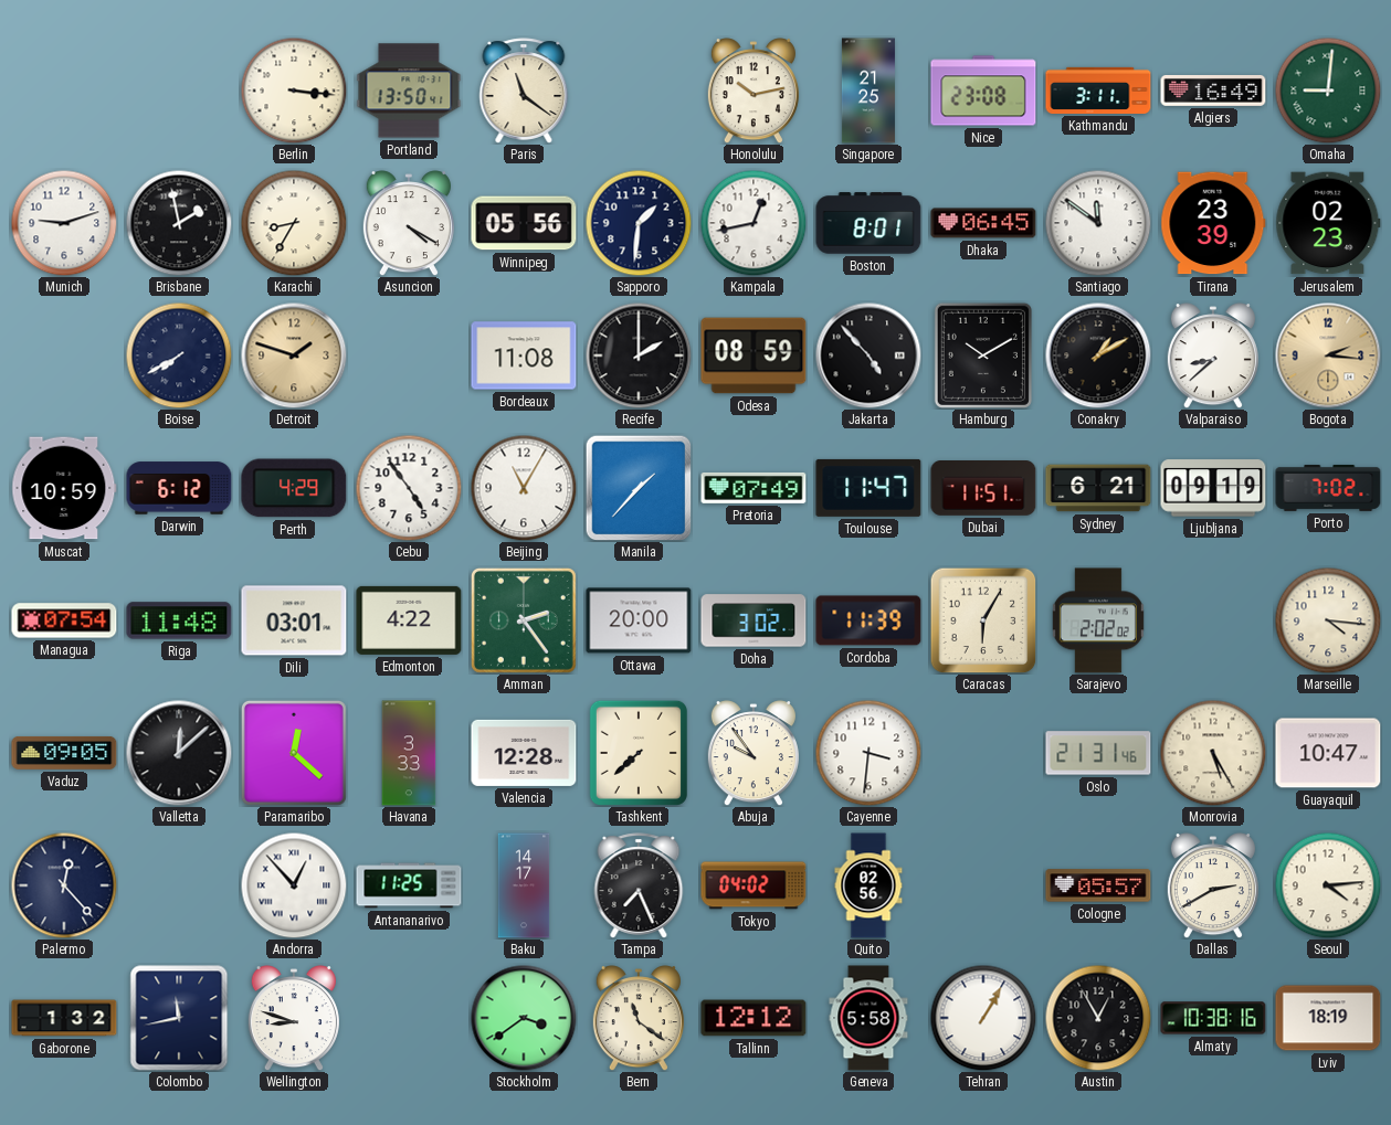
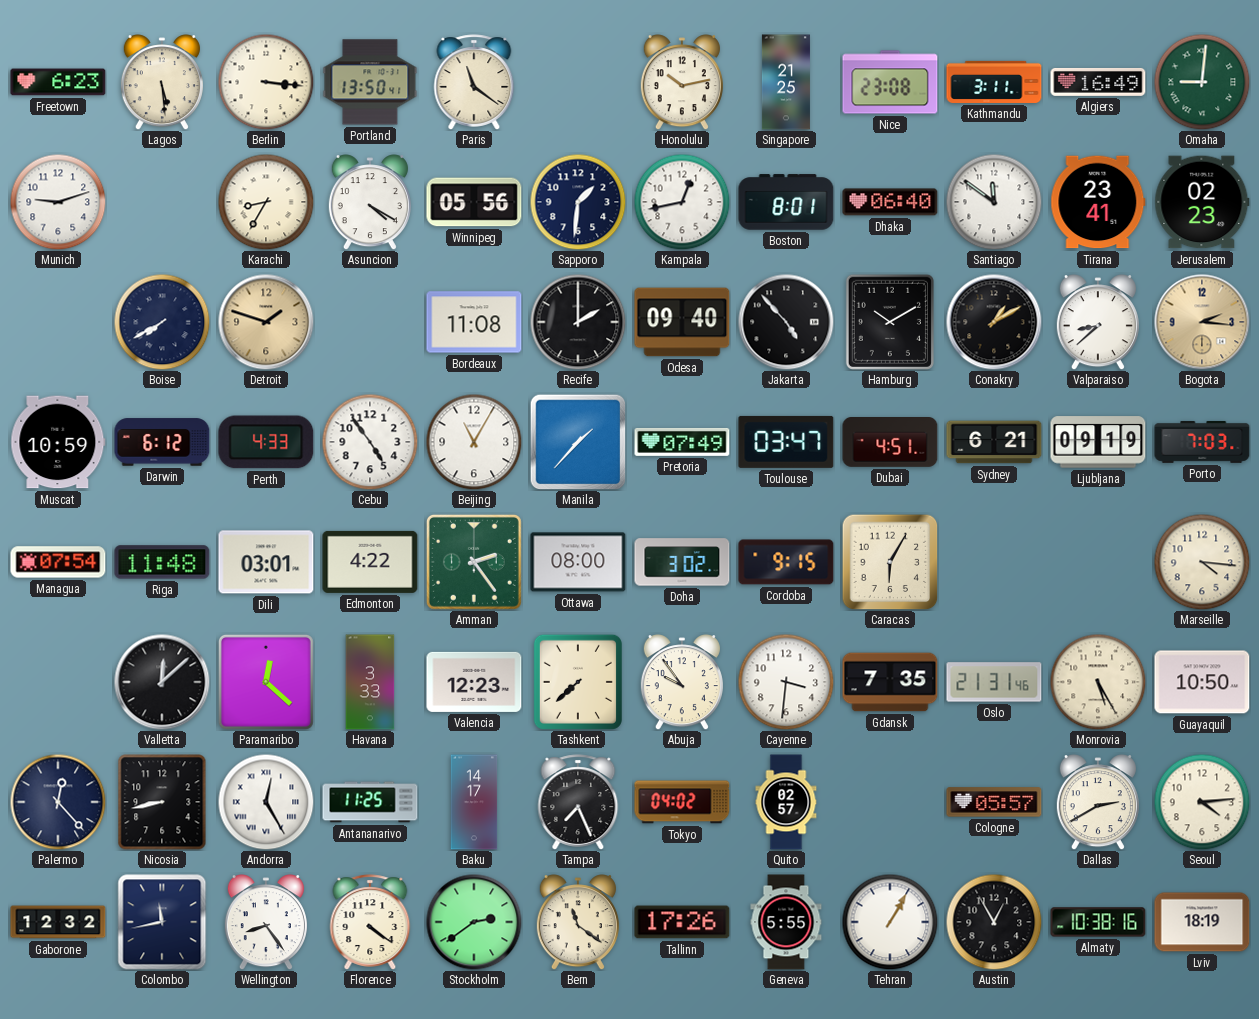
Freetown: none -> 6:23
Lagos: none -> 5:29
Brisbane: 1:58 -> none
Dhaka: 06:45 -> 06:40
Tirana: 23:39 -> 23:41
Odesa: 08:59 -> 09:40
Perth: 4:29 -> 4:33
Toulouse: 11:47 -> 03:47
Dubai: 11:51 -> 4:51
Porto: 7:02 -> 7:03
Ottawa: 20:00 -> 08:00
Cordoba: 11:39 -> 9:15
Sarajevo: 2:02 -> none
Vaduz: 09:05 -> none
Valencia: 12:28 -> 12:23
Gdansk: none -> 7:35
Guayaquil: 10:47 -> 10:50
Nicosia: none -> 8:43
Andorra: 12:53 -> 12:25
Quito: 02:56 -> 02:57
Gaborone: 1:32 -> 12:32
Wellington: 8:48 -> 8:24
Florence: none -> 4:21
Stockholm: 3:39 -> 2:39
Tallinn: 12:12 -> 17:26
Geneva: 5:58 -> 5:55
